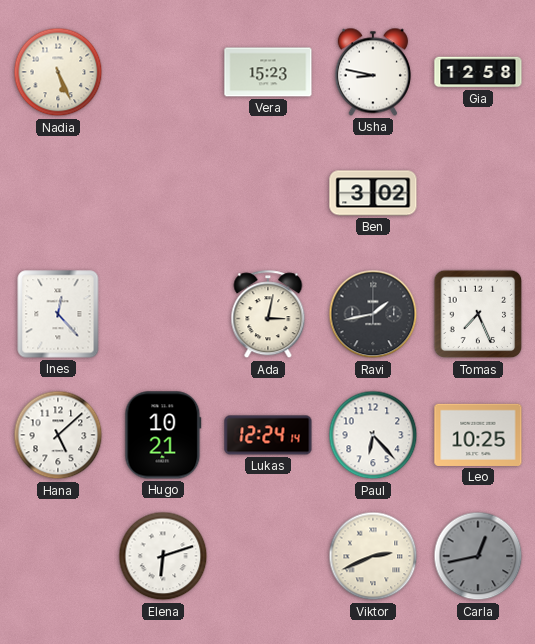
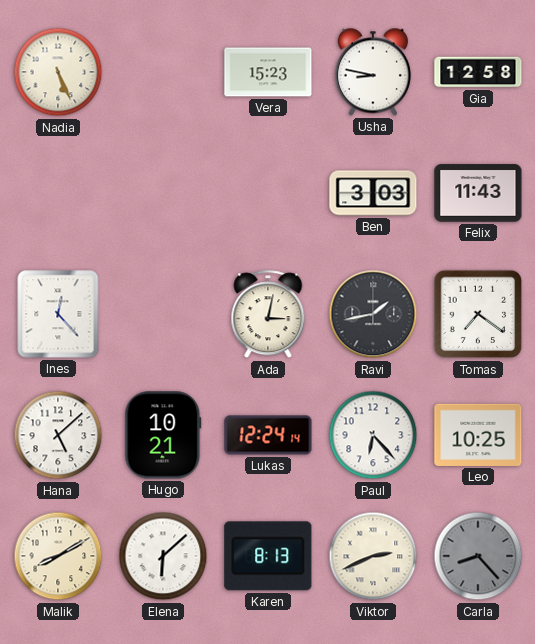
Ben: 3:02 -> 3:03
Felix: none -> 11:43
Tomas: 7:26 -> 7:21
Malik: none -> 8:10
Elena: 6:12 -> 6:08
Karen: none -> 8:13
Carla: 12:43 -> 8:23
